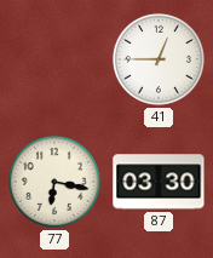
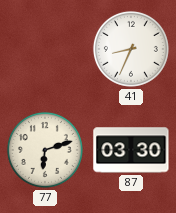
41: 12:45 -> 8:34
77: 6:17 -> 6:12
